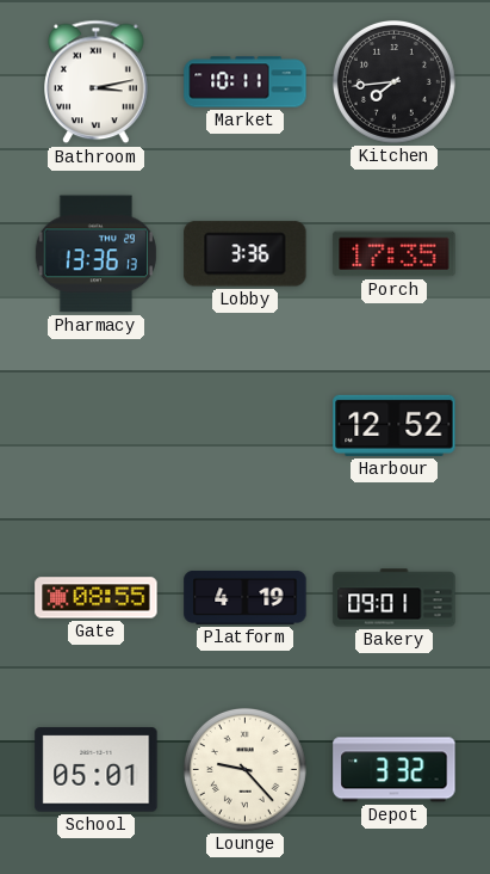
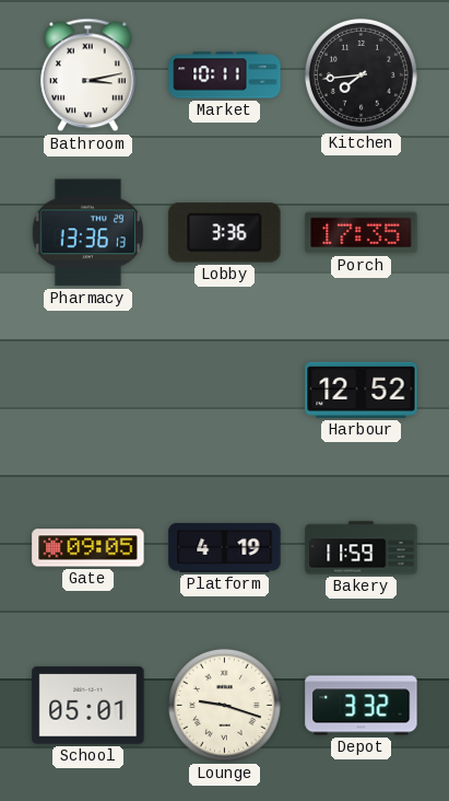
Gate: 08:55 -> 09:05
Bakery: 09:01 -> 11:59
Lounge: 9:23 -> 9:18
